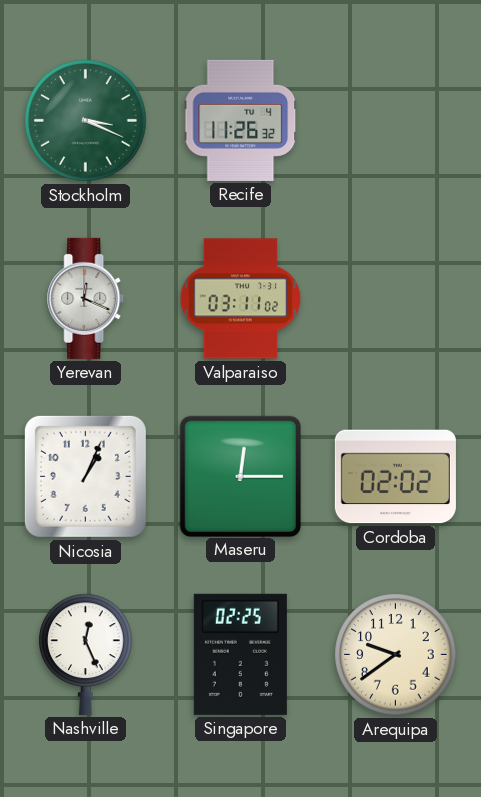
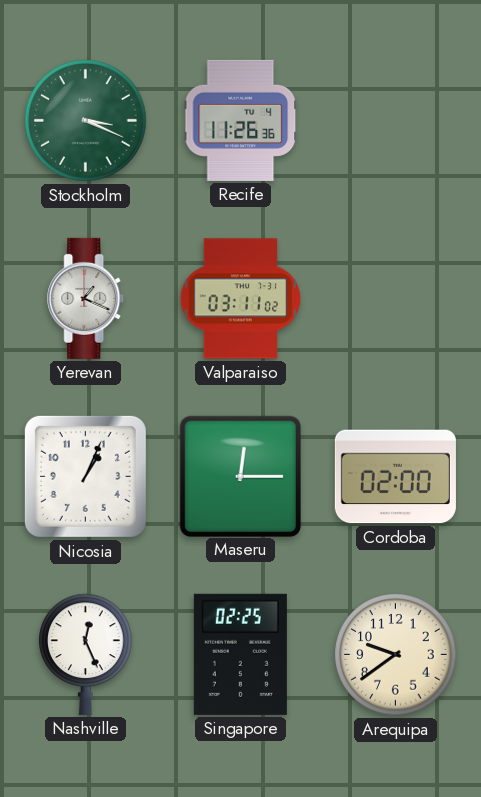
Recife: 11:26:32 -> 11:26:36
Yerevan: 12:19 -> 1:19
Cordoba: 02:02 -> 02:00
